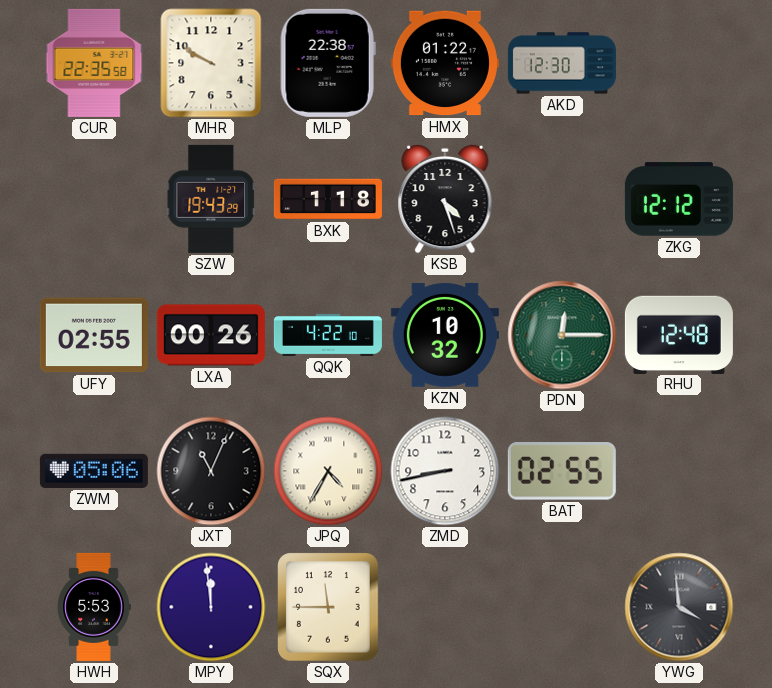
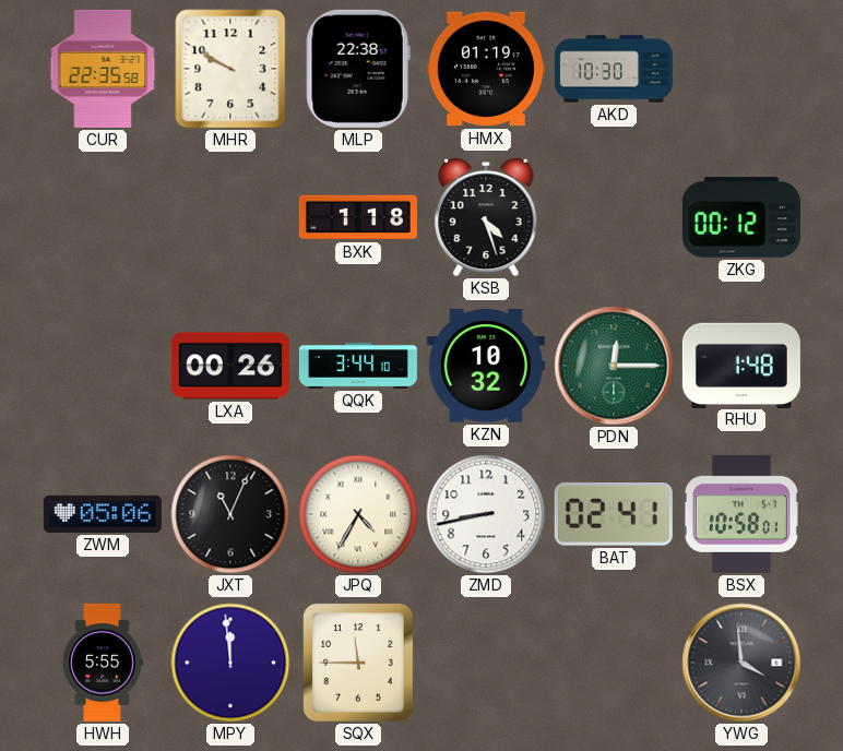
HMX: 01:22 -> 01:19
AKD: 12:30 -> 10:30
SZW: 19:43 -> none
ZKG: 12:12 -> 00:12
UFY: 02:55 -> none
QQK: 4:22 -> 3:44
RHU: 12:48 -> 1:48
BAT: 02:55 -> 02:41
BSX: none -> 10:58
HWH: 5:53 -> 5:55
